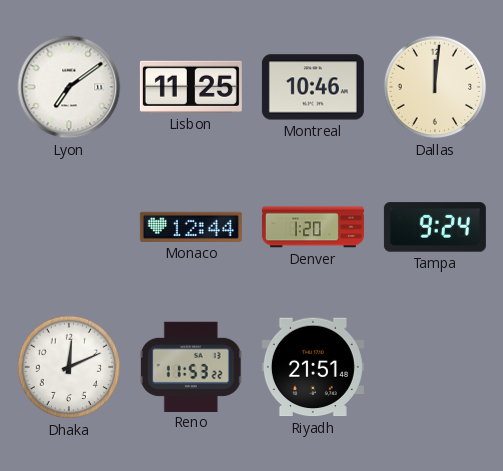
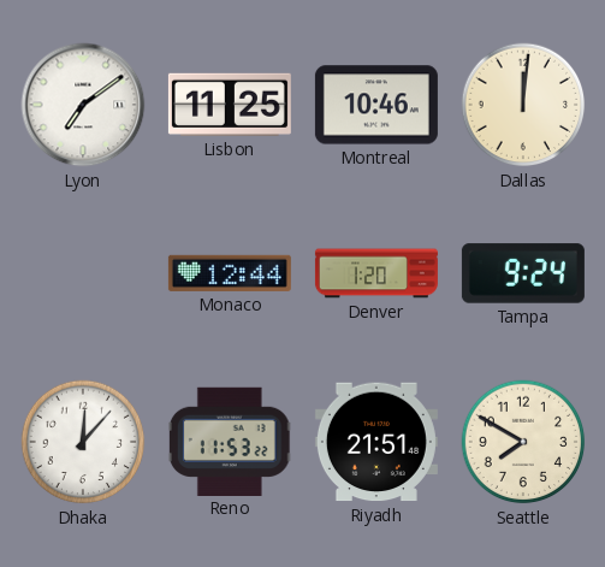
Dhaka: 12:11 -> 12:07
Seattle: none -> 7:50
